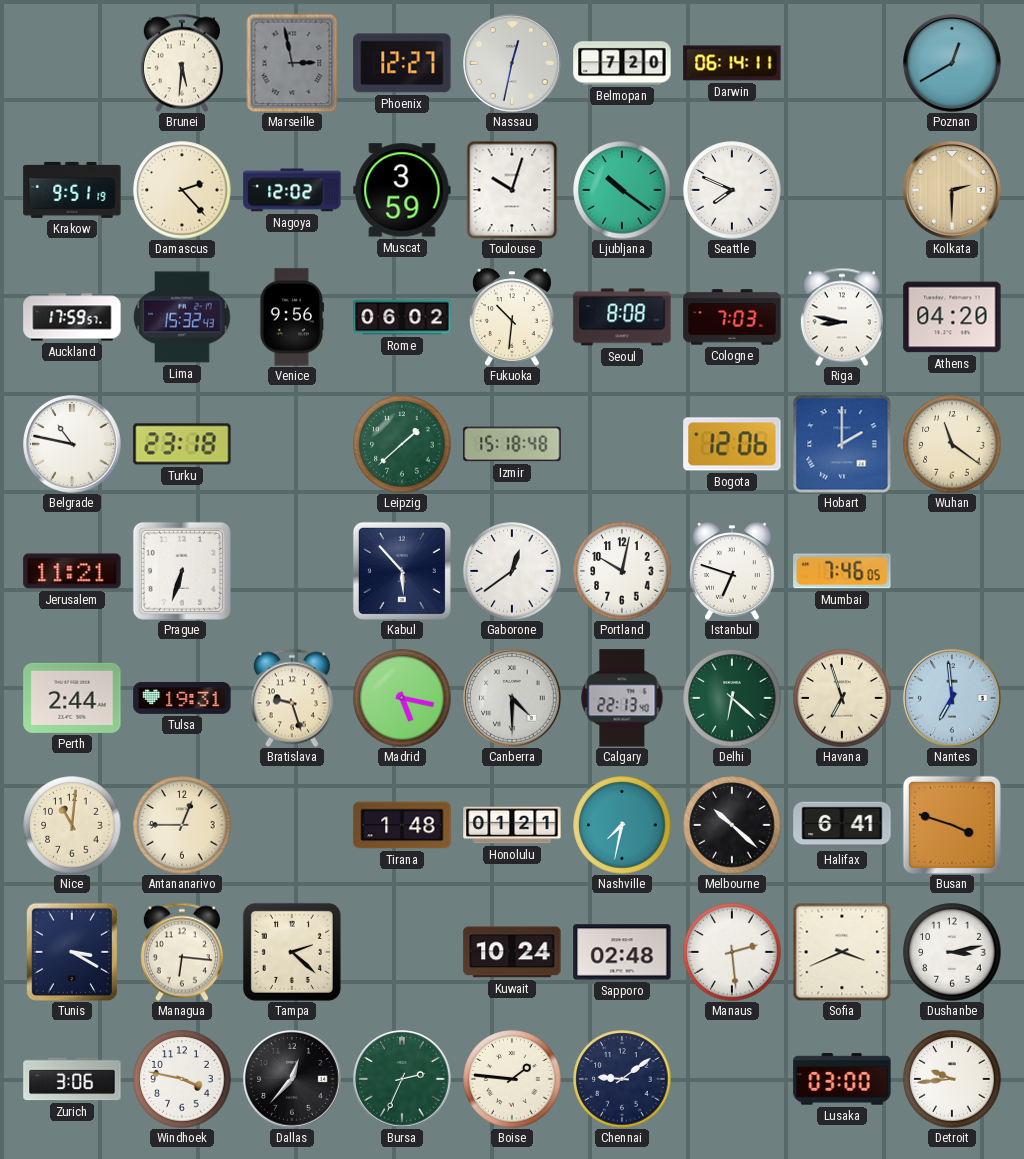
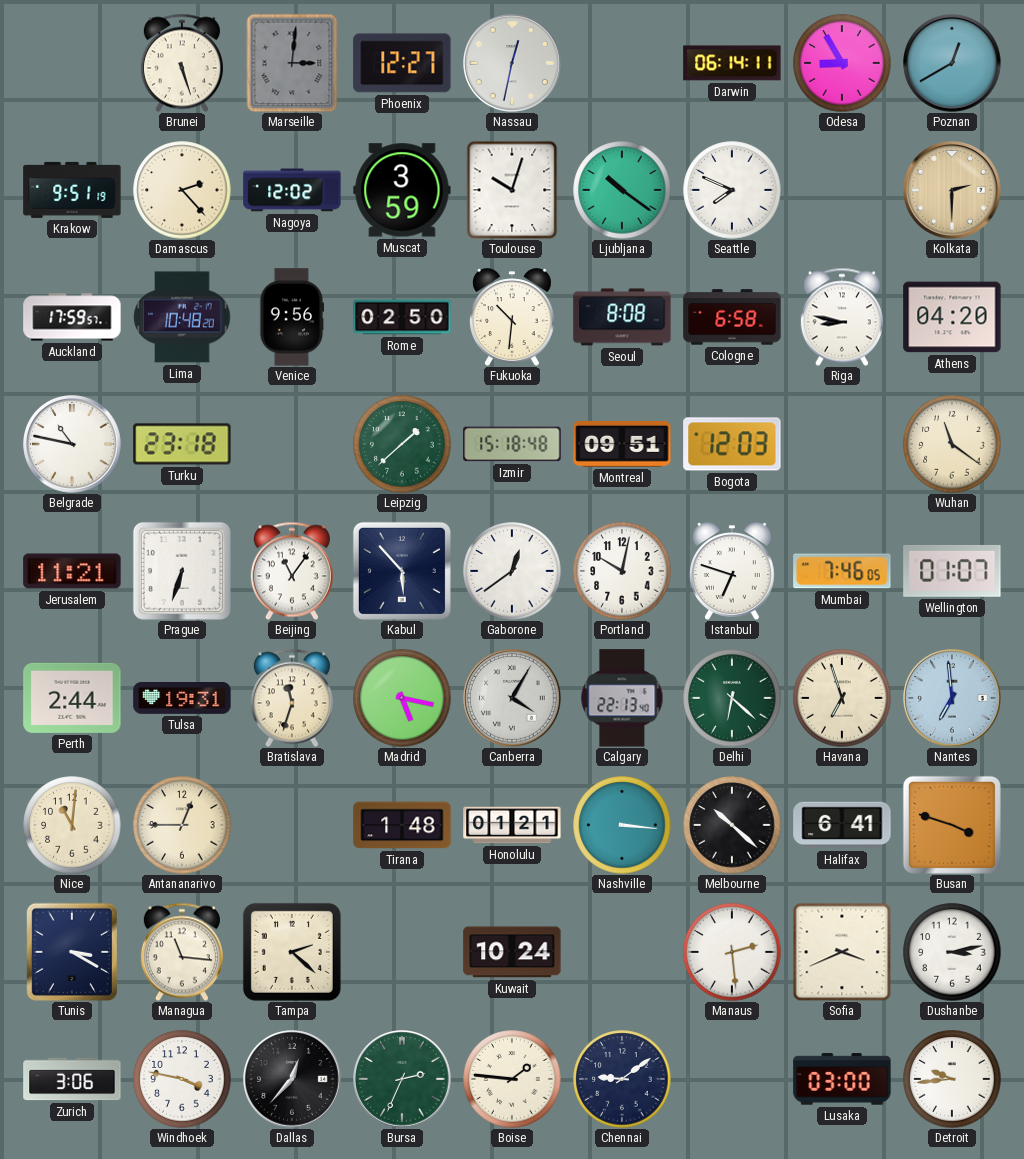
Brunei: 5:31 -> 5:27
Marseille: 2:58 -> 3:01
Belmopan: 7:20 -> none
Odesa: none -> 8:55
Lima: 15:32 -> 10:48
Rome: 06:02 -> 02:50
Cologne: 7:03 -> 6:58
Montreal: none -> 09:51
Bogota: 12:06 -> 12:03
Hobart: 2:00 -> none
Beijing: none -> 11:06
Wellington: none -> 01:07
Bratislava: 9:27 -> 11:33
Canberra: 4:30 -> 4:05
Nashville: 7:32 -> 3:16
Managua: 6:16 -> 11:16
Sapporo: 02:48 -> none
